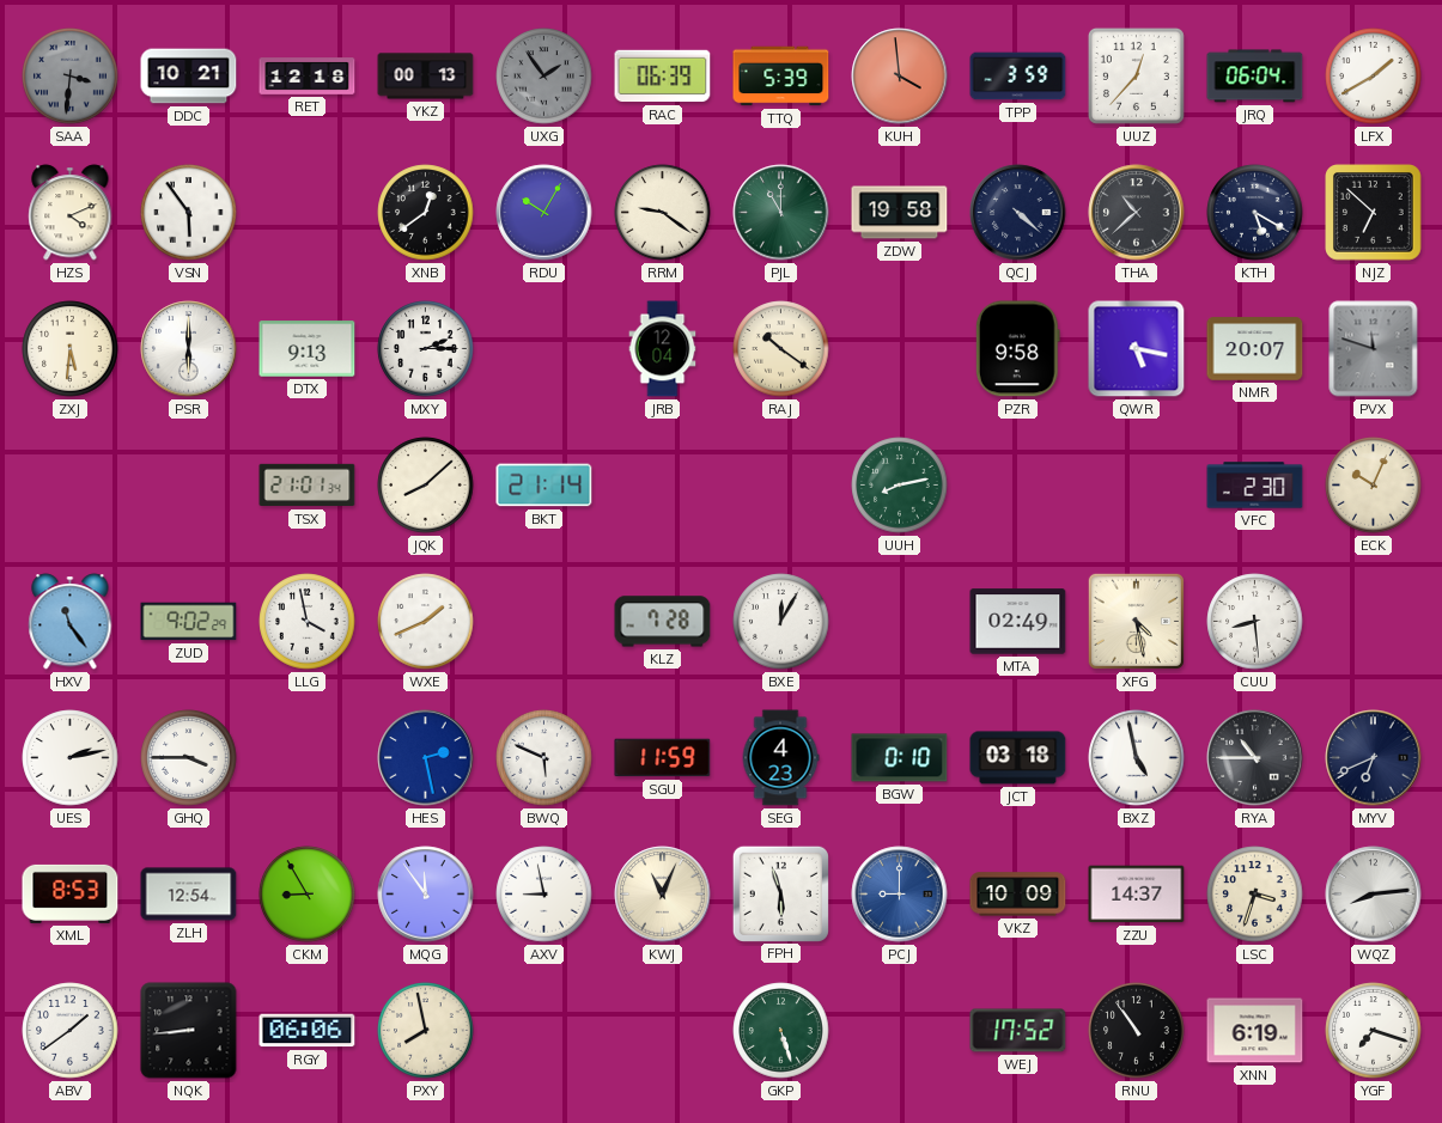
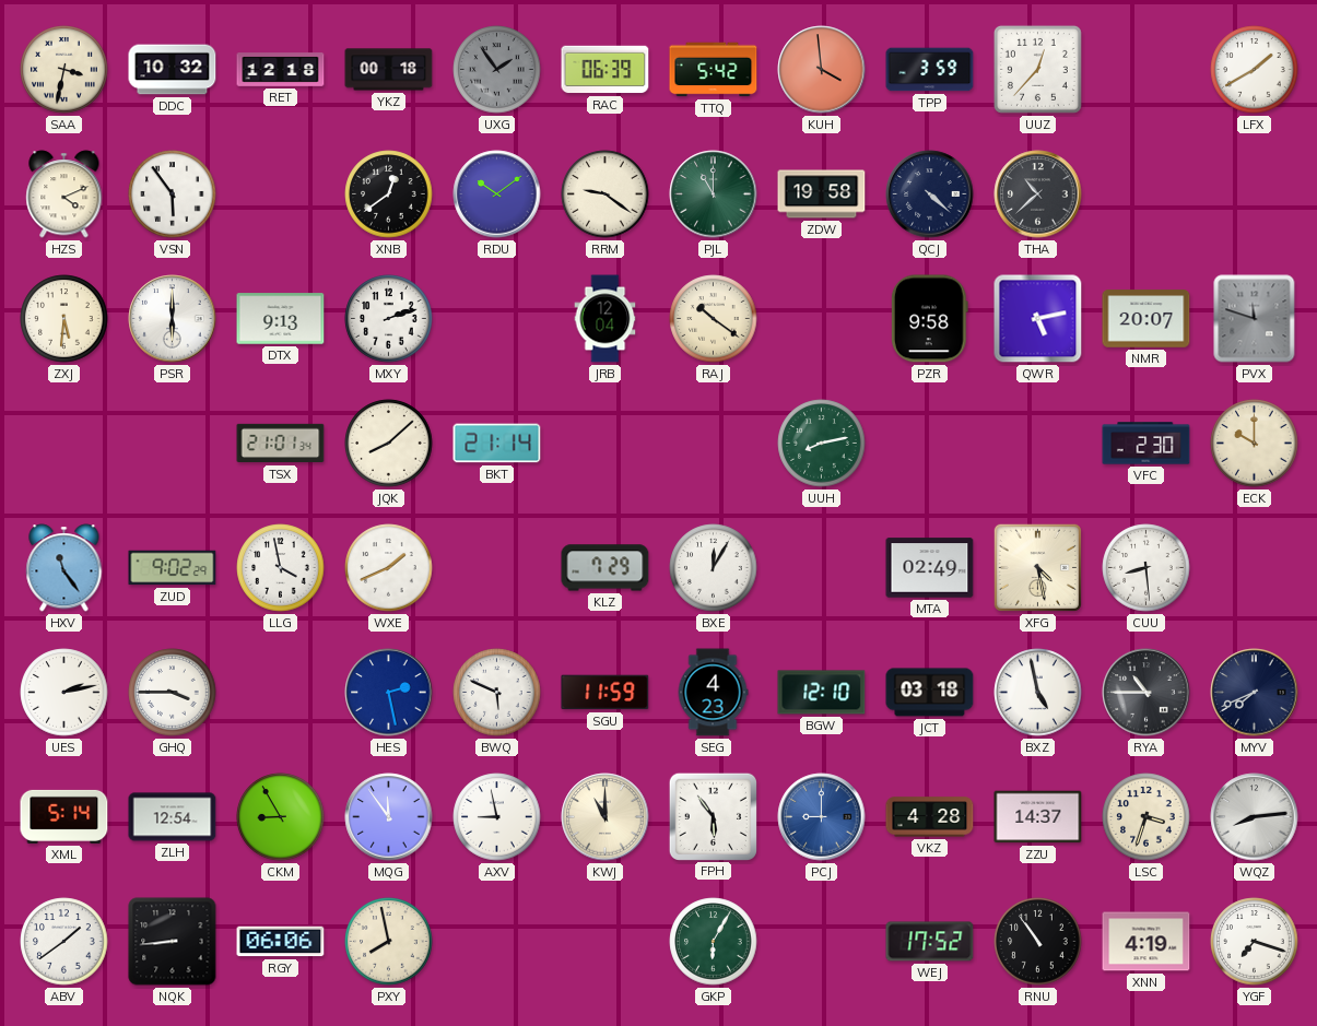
SAA: 3:31 -> 3:32
SAA dial: grey -> cream
DDC: 10:21 -> 10:32
YKZ: 00:13 -> 00:18
TTQ: 5:39 -> 5:42
JRQ: 06:04 -> none
RDU: 10:05 -> 10:09
KTH: 5:20 -> none
NJZ: 6:52 -> none
MXY: 2:15 -> 2:12
QWR: 5:17 -> 5:13
ECK: 10:04 -> 10:00
KLZ: 7:28 -> 7:29
BGW: 0:10 -> 12:10
MYV: 6:41 -> 7:41
XML: 8:53 -> 5:14
KWJ: 11:04 -> 11:00
FPH: 5:57 -> 5:54
VKZ: 10:09 -> 4:28
GKP: 5:27 -> 6:05
XNN: 6:19 -> 4:19
